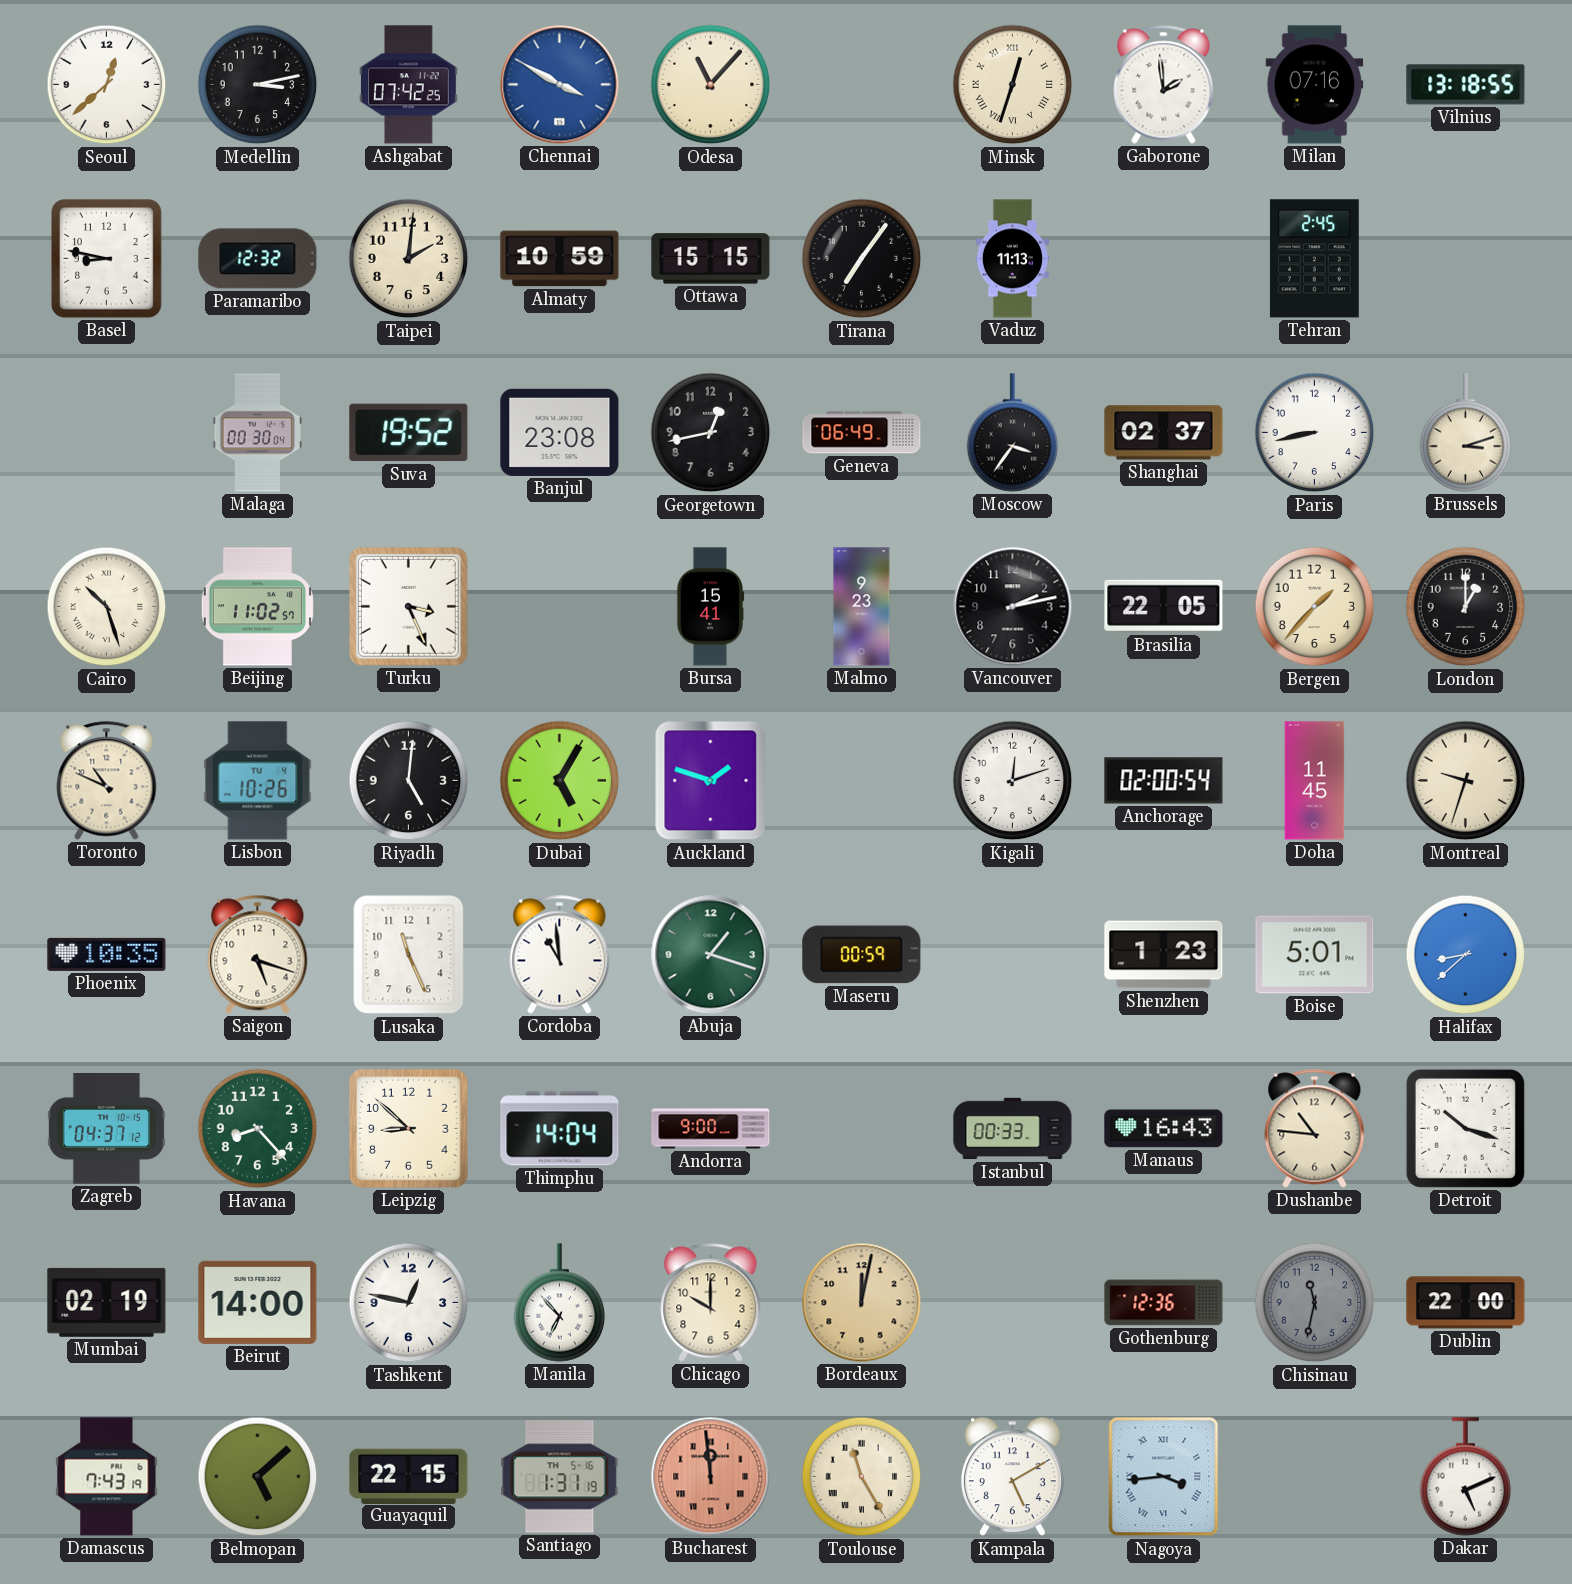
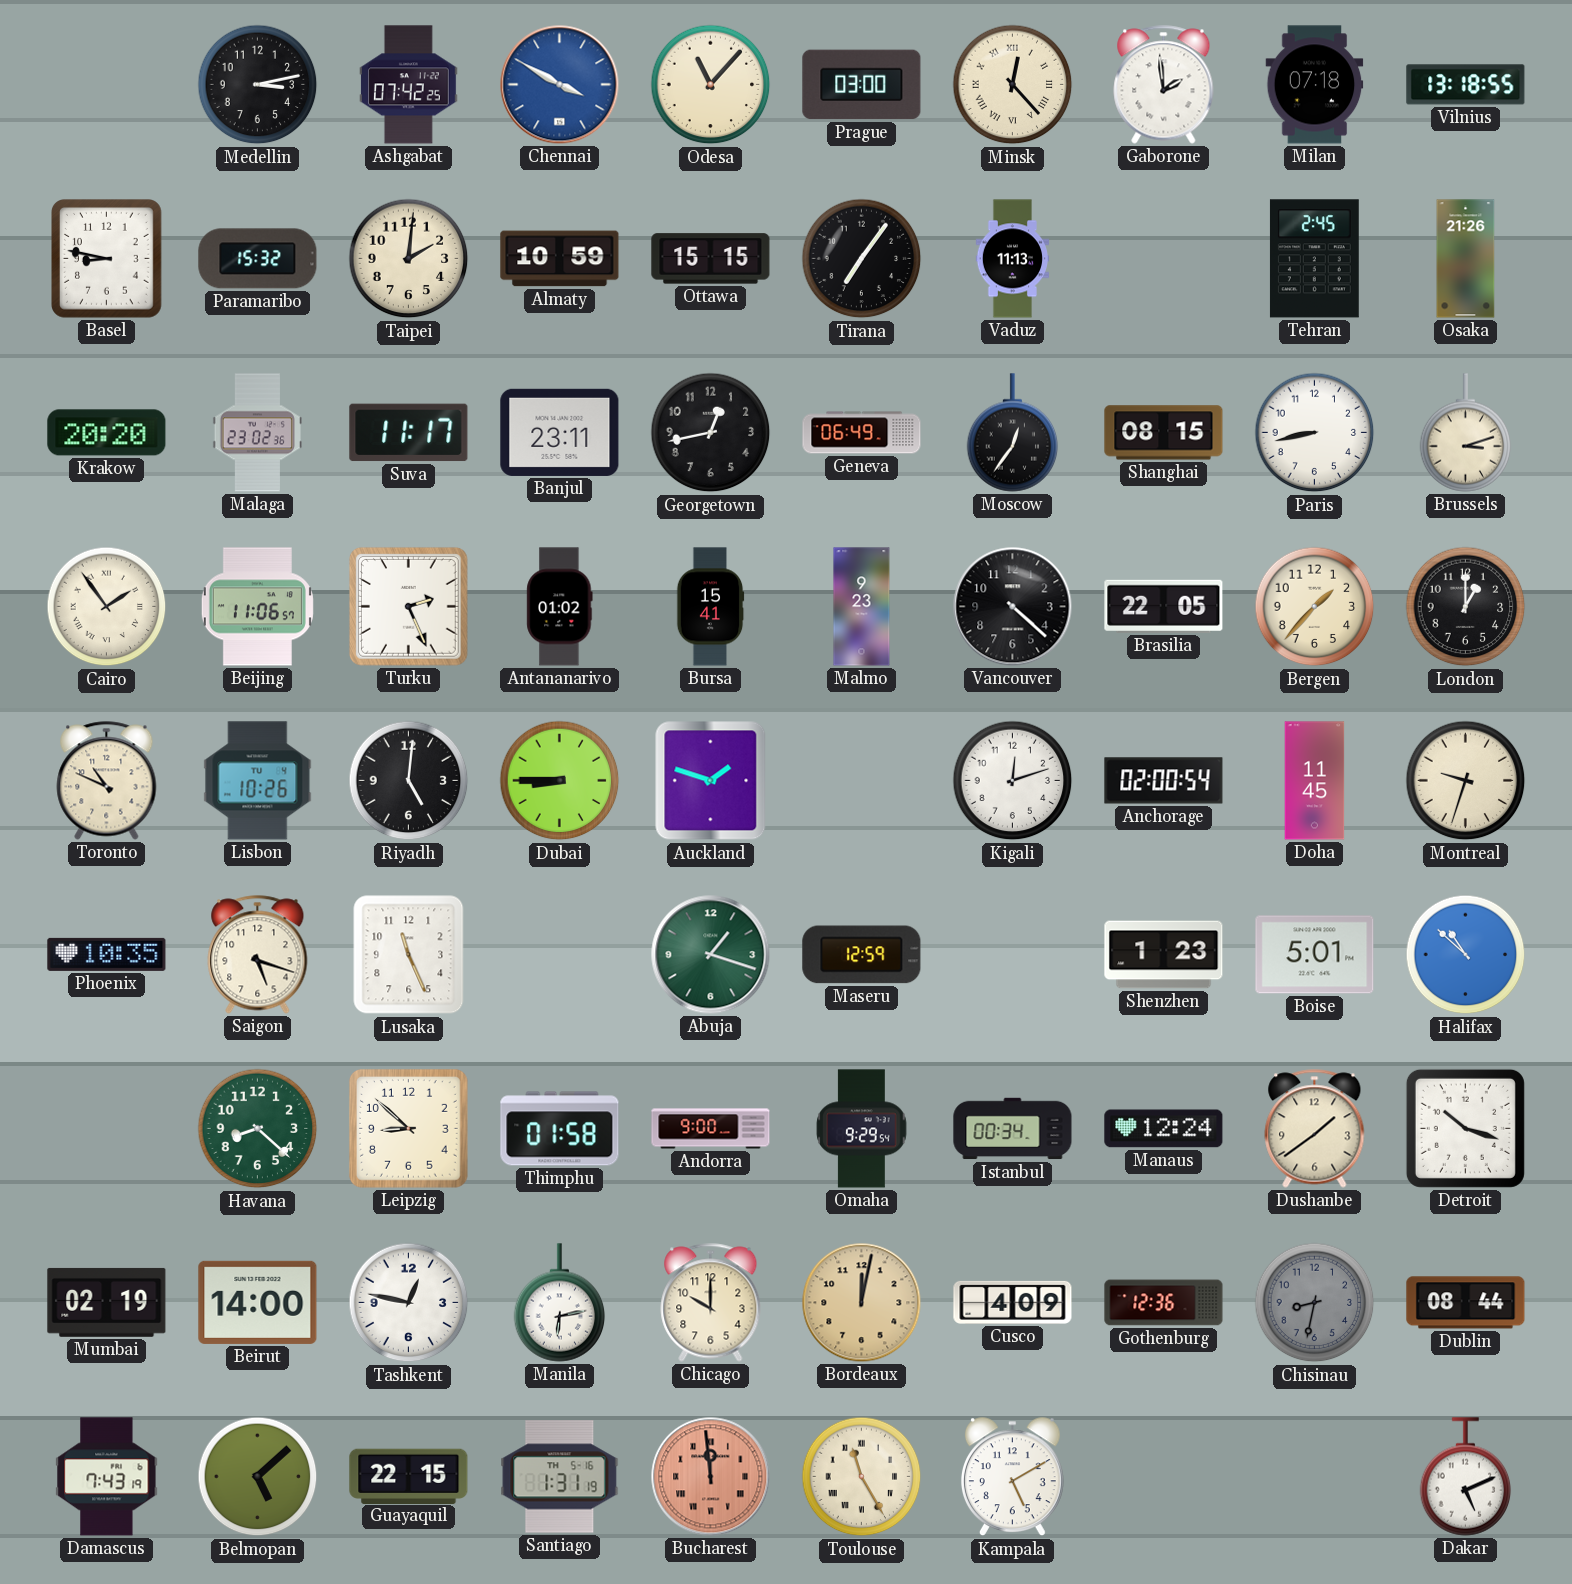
Seoul: 12:38 -> none
Prague: none -> 03:00
Minsk: 12:33 -> 12:23
Milan: 07:16 -> 07:18
Paramaribo: 12:32 -> 15:32
Osaka: none -> 21:26
Krakow: none -> 20:20
Malaga: 00:30 -> 23:02
Suva: 19:52 -> 11:17
Banjul: 23:08 -> 23:11
Moscow: 3:36 -> 12:36
Shanghai: 02:37 -> 08:15
Cairo: 10:27 -> 1:54
Beijing: 11:02 -> 11:06
Turku: 3:26 -> 2:26
Antananarivo: none -> 01:02
Vancouver: 2:13 -> 4:22
Dubai: 5:05 -> 8:45
Cordoba: 10:59 -> none
Maseru: 00:59 -> 12:59
Halifax: 8:38 -> 10:52
Zagreb: 04:37 -> none
Havana: 8:23 -> 8:22
Thimphu: 14:04 -> 01:58
Omaha: none -> 9:29
Istanbul: 00:33 -> 00:34
Manaus: 16:43 -> 12:24
Dushanbe: 10:46 -> 1:39
Manila: 6:53 -> 6:13
Cusco: none -> 4:09
Chisinau: 11:32 -> 8:32
Dublin: 22:00 -> 08:44
Nagoya: 3:44 -> none
